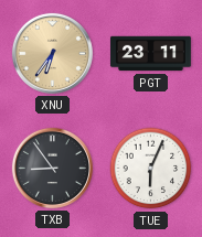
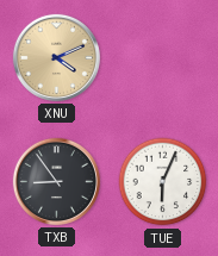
XNU: 6:36 -> 4:11
PGT: 23:11 -> none
